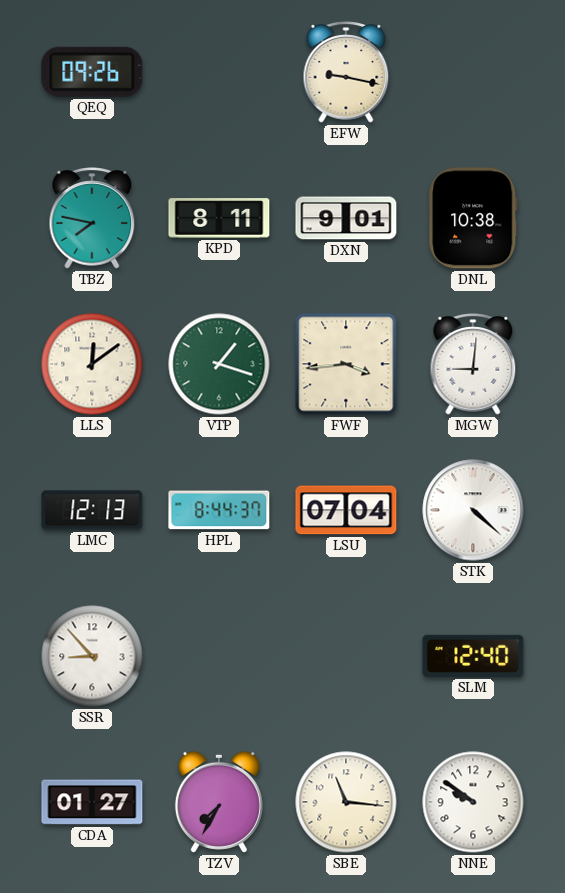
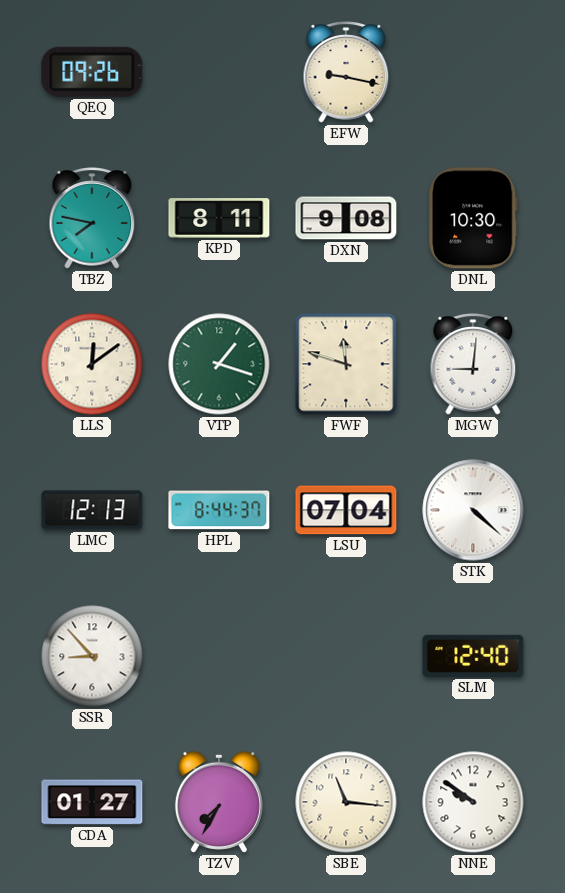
DXN: 9:01 -> 9:08
DNL: 10:38 -> 10:30
FWF: 3:44 -> 11:48
